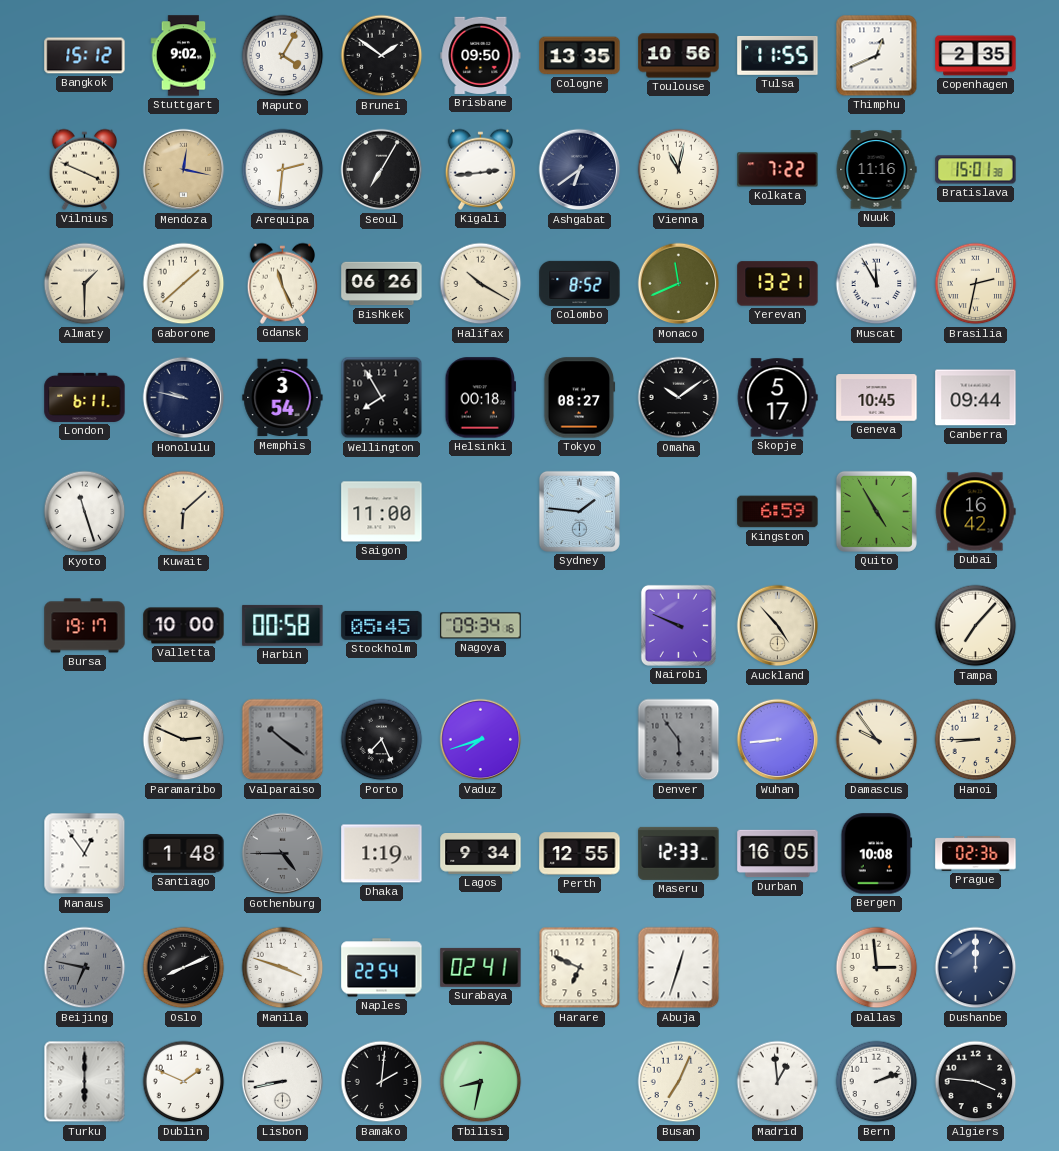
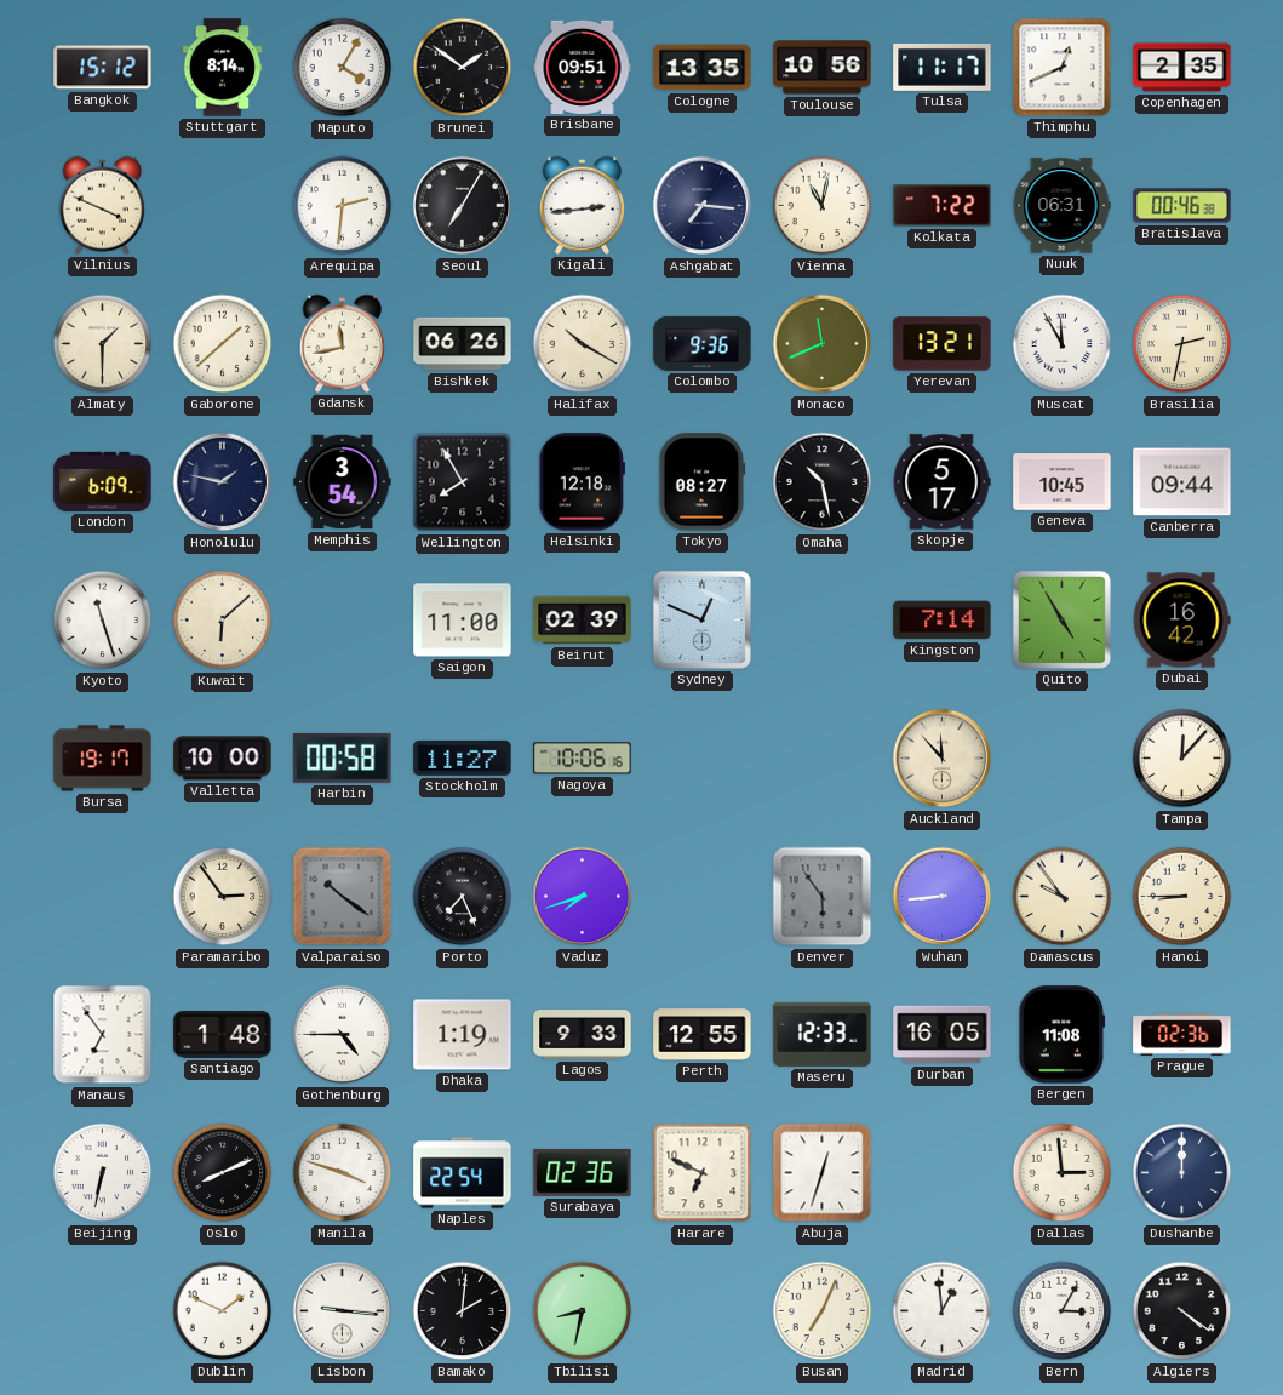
Stuttgart: 9:02 -> 8:14
Brisbane: 09:50 -> 09:51
Tulsa: 11:55 -> 11:17
Mendoza: 12:17 -> none
Ashgabat: 6:39 -> 7:16
Nuuk: 11:16 -> 06:31
Bratislava: 15:01 -> 00:46
Gdansk: 11:26 -> 11:43
Colombo: 8:52 -> 9:36
London: 6:11 -> 6:09
Honolulu: 9:47 -> 1:47
Helsinki: 00:18 -> 12:18
Omaha: 10:09 -> 10:28
Beirut: none -> 02:39
Sydney: 1:46 -> 12:49
Kingston: 6:59 -> 7:14
Stockholm: 05:45 -> 11:27
Nagoya: 09:34 -> 10:06
Nairobi: 9:49 -> none
Auckland: 4:53 -> 11:53
Tampa: 7:07 -> 12:07
Paramaribo: 2:49 -> 2:54
Manaus: 12:54 -> 6:54
Gothenburg dial: grey -> white
Lagos: 9:34 -> 9:33
Bergen: 10:08 -> 11:08
Beijing: 6:47 -> 6:32
Beijing dial: grey -> white
Surabaya: 02:41 -> 02:36
Turku: 6:00 -> none
Lisbon: 8:43 -> 9:16
Bern: 2:12 -> 3:05
Algiers: 3:46 -> 4:21
